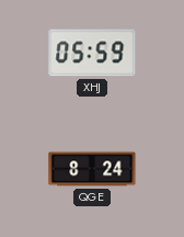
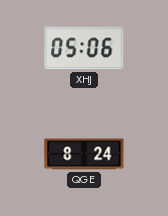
XHJ: 05:59 -> 05:06
